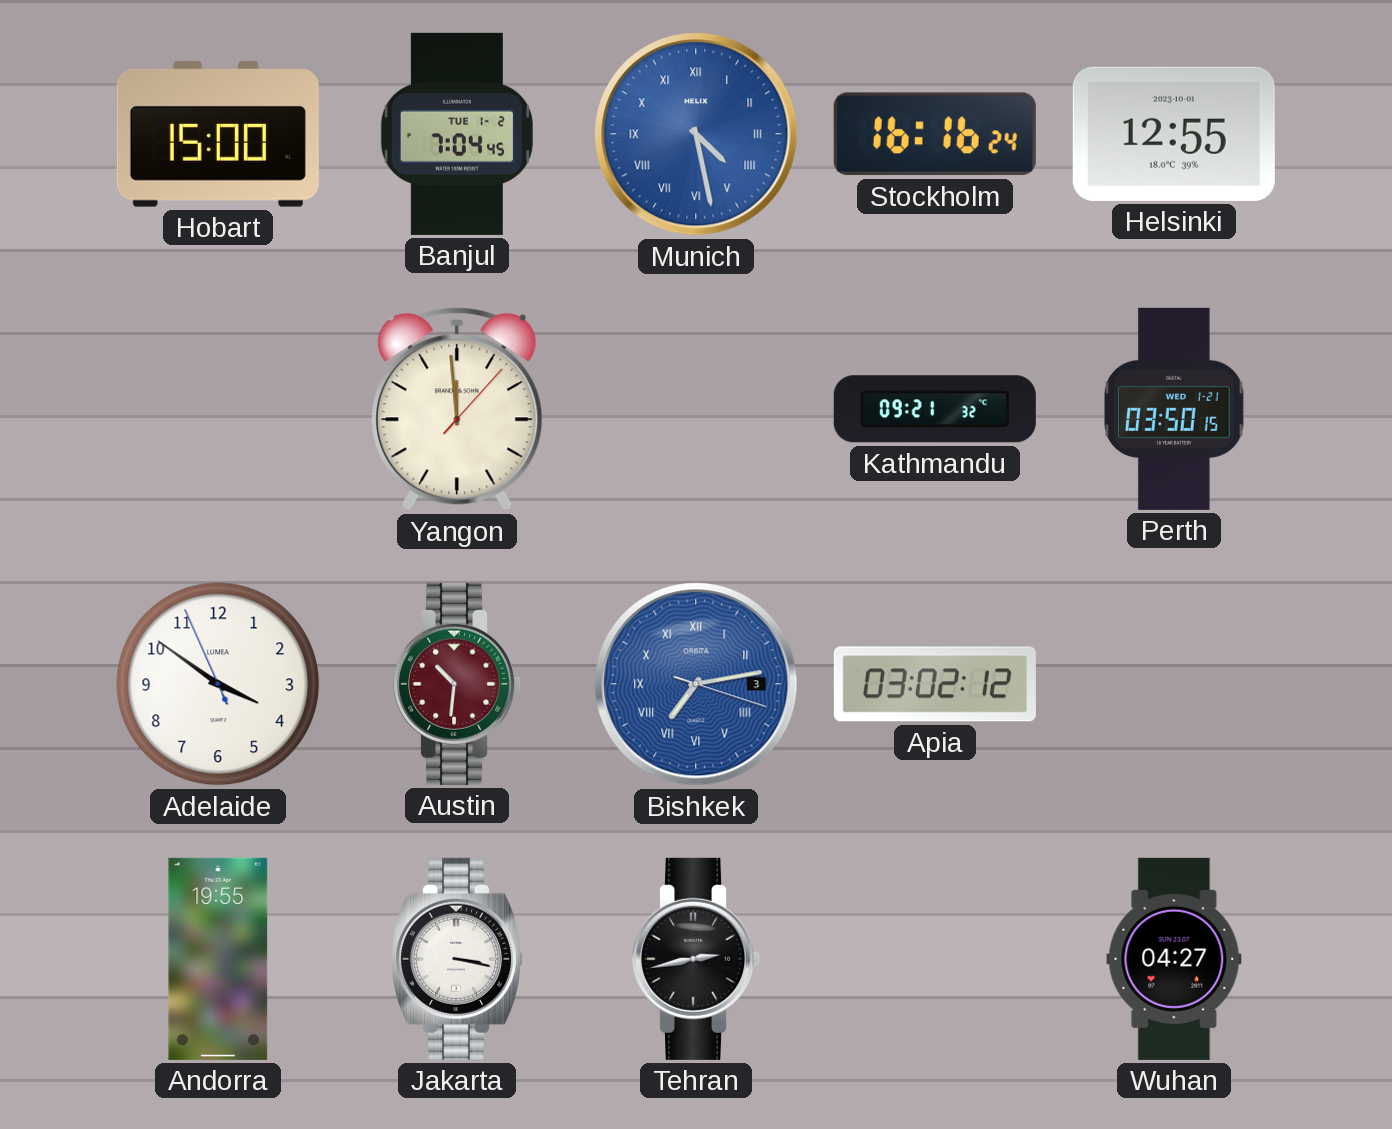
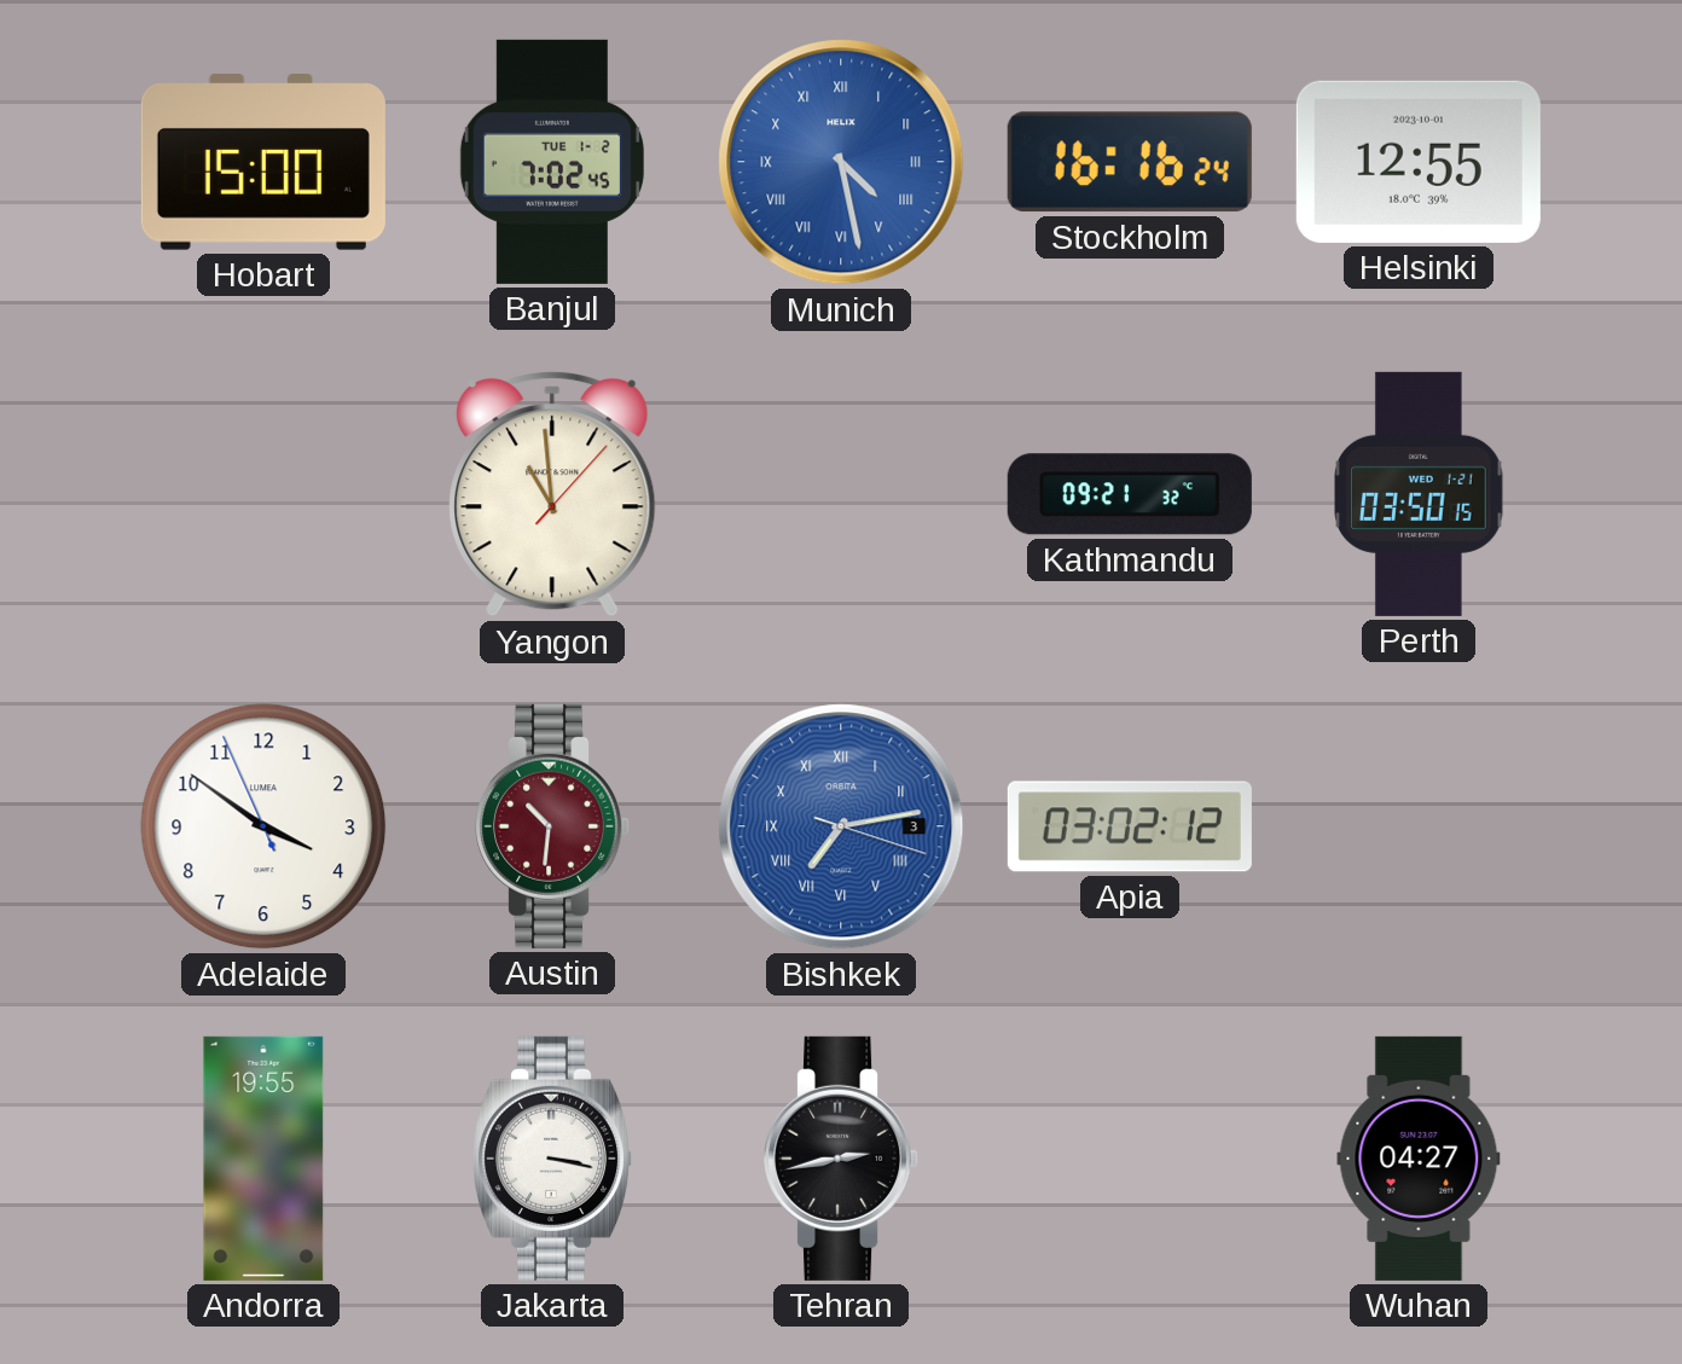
Banjul: 7:04 -> 7:02
Yangon: 11:59 -> 10:59
